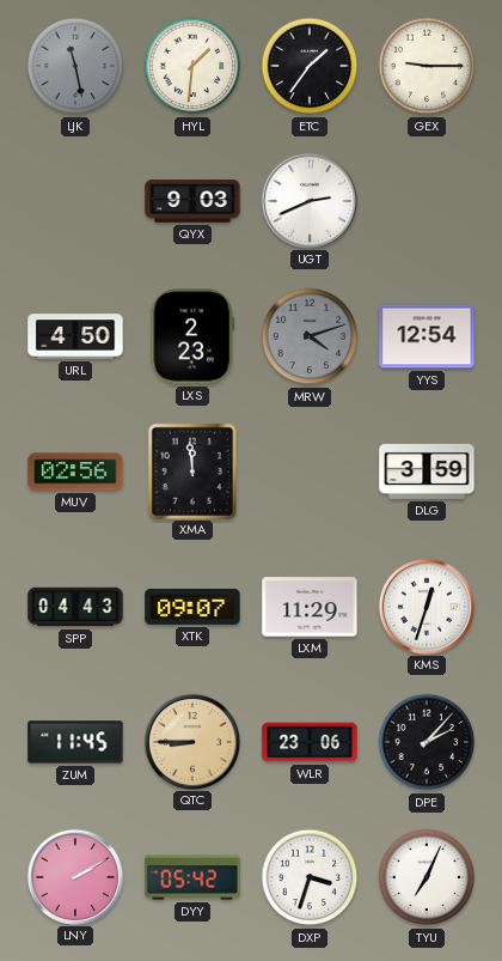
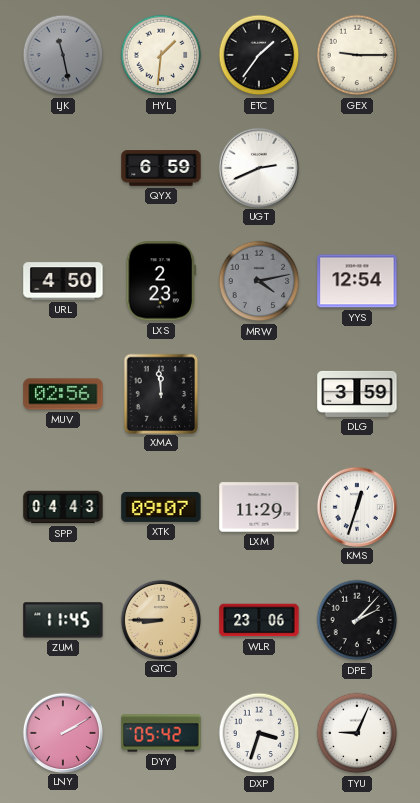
QYX: 9:03 -> 6:59
MRW: 4:12 -> 4:13
TYU: 7:04 -> 9:04
